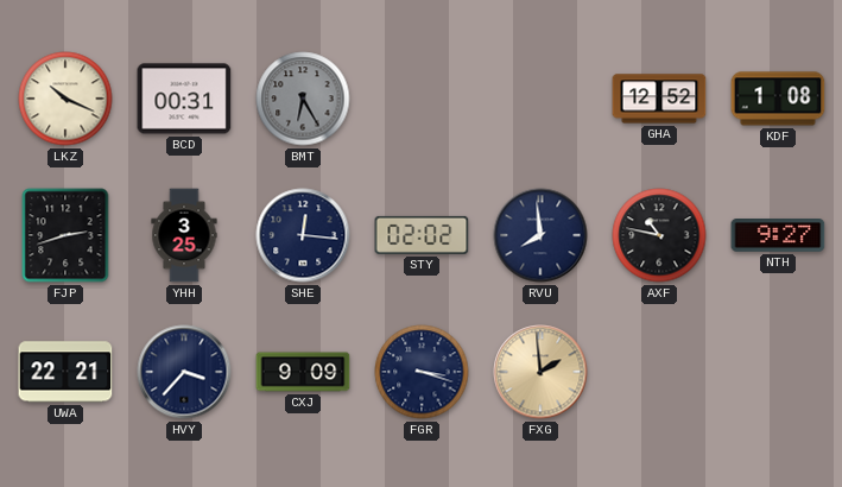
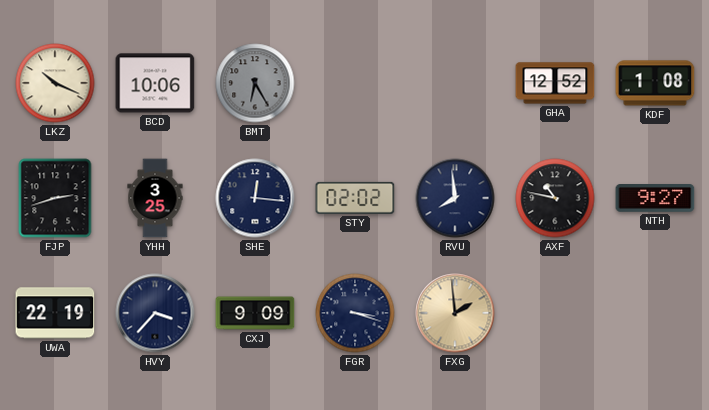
BCD: 00:31 -> 10:06
UWA: 22:21 -> 22:19
